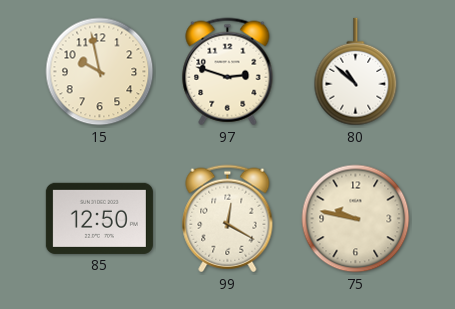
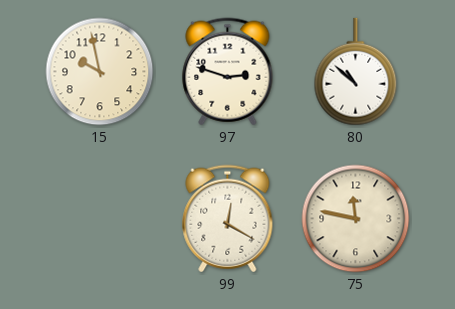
85: 12:50 -> none
75: 9:47 -> 11:47
